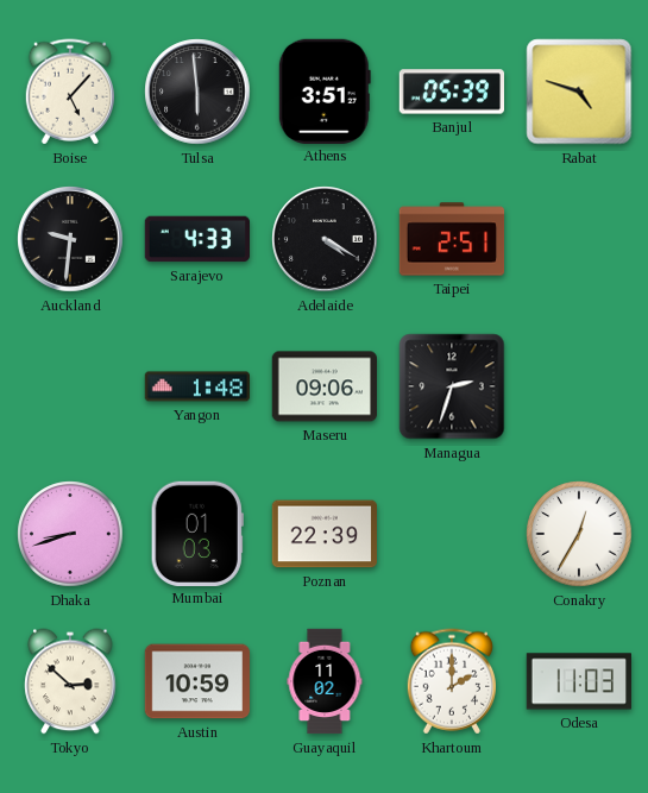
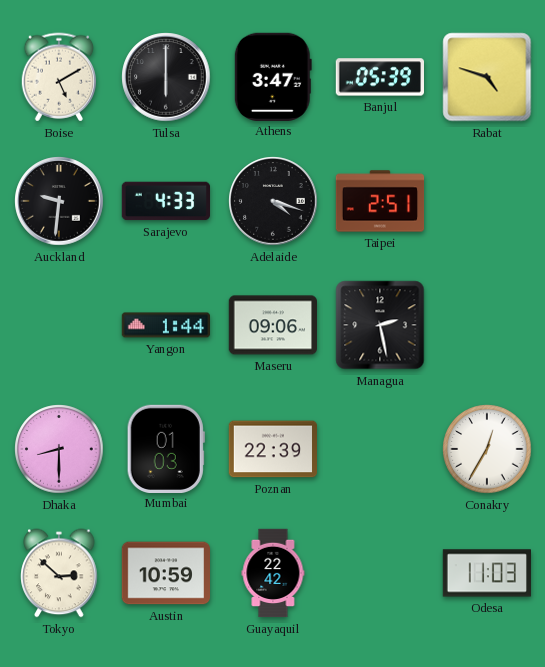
Boise: 5:07 -> 5:10
Tulsa: 5:59 -> 6:00
Athens: 3:51 -> 3:47
Adelaide: 4:20 -> 4:18
Yangon: 1:48 -> 1:44
Managua: 2:33 -> 2:28
Dhaka: 8:42 -> 8:30
Guayaquil: 11:02 -> 22:42
Khartoum: 2:00 -> none
